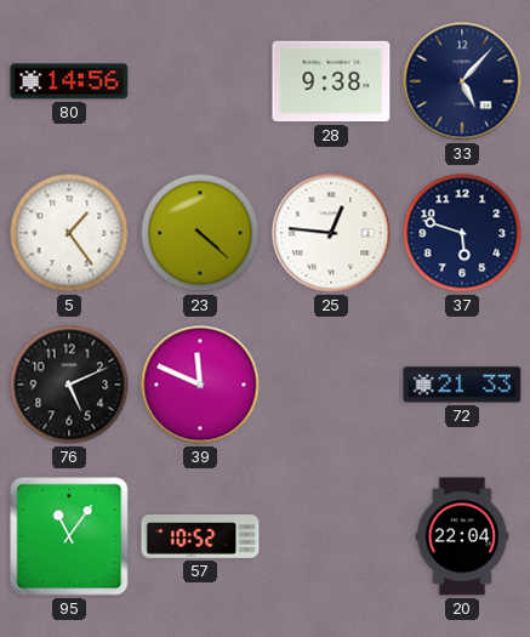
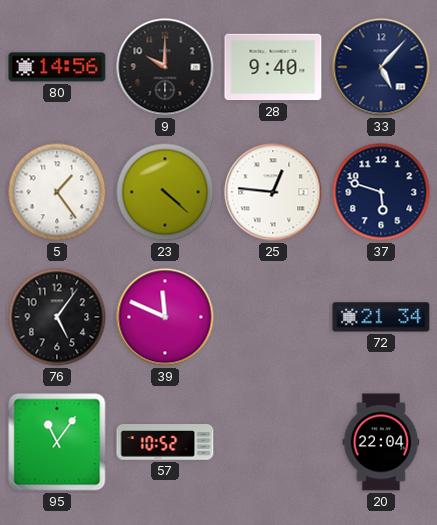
9: none -> 10:00
28: 9:38 -> 9:40
76: 5:11 -> 5:06
72: 21:33 -> 21:34
